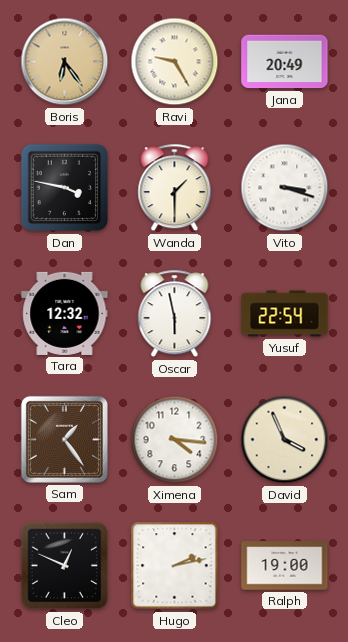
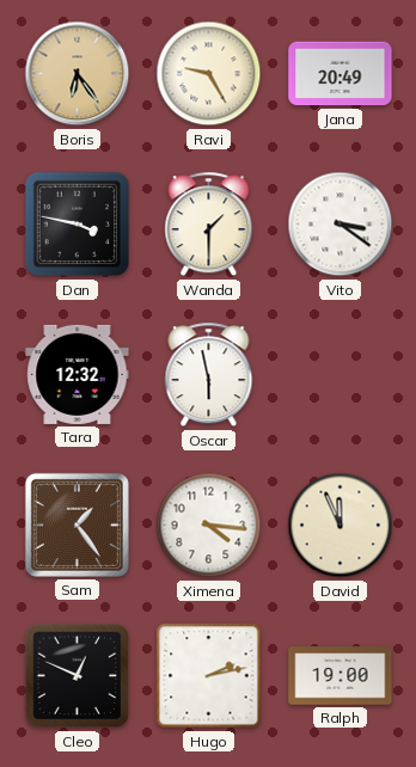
Vito: 3:18 -> 3:21
Yusuf: 22:54 -> none
David: 3:56 -> 11:56
